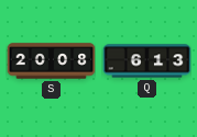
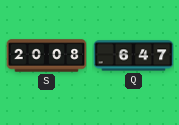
Q: 6:13 -> 6:47
